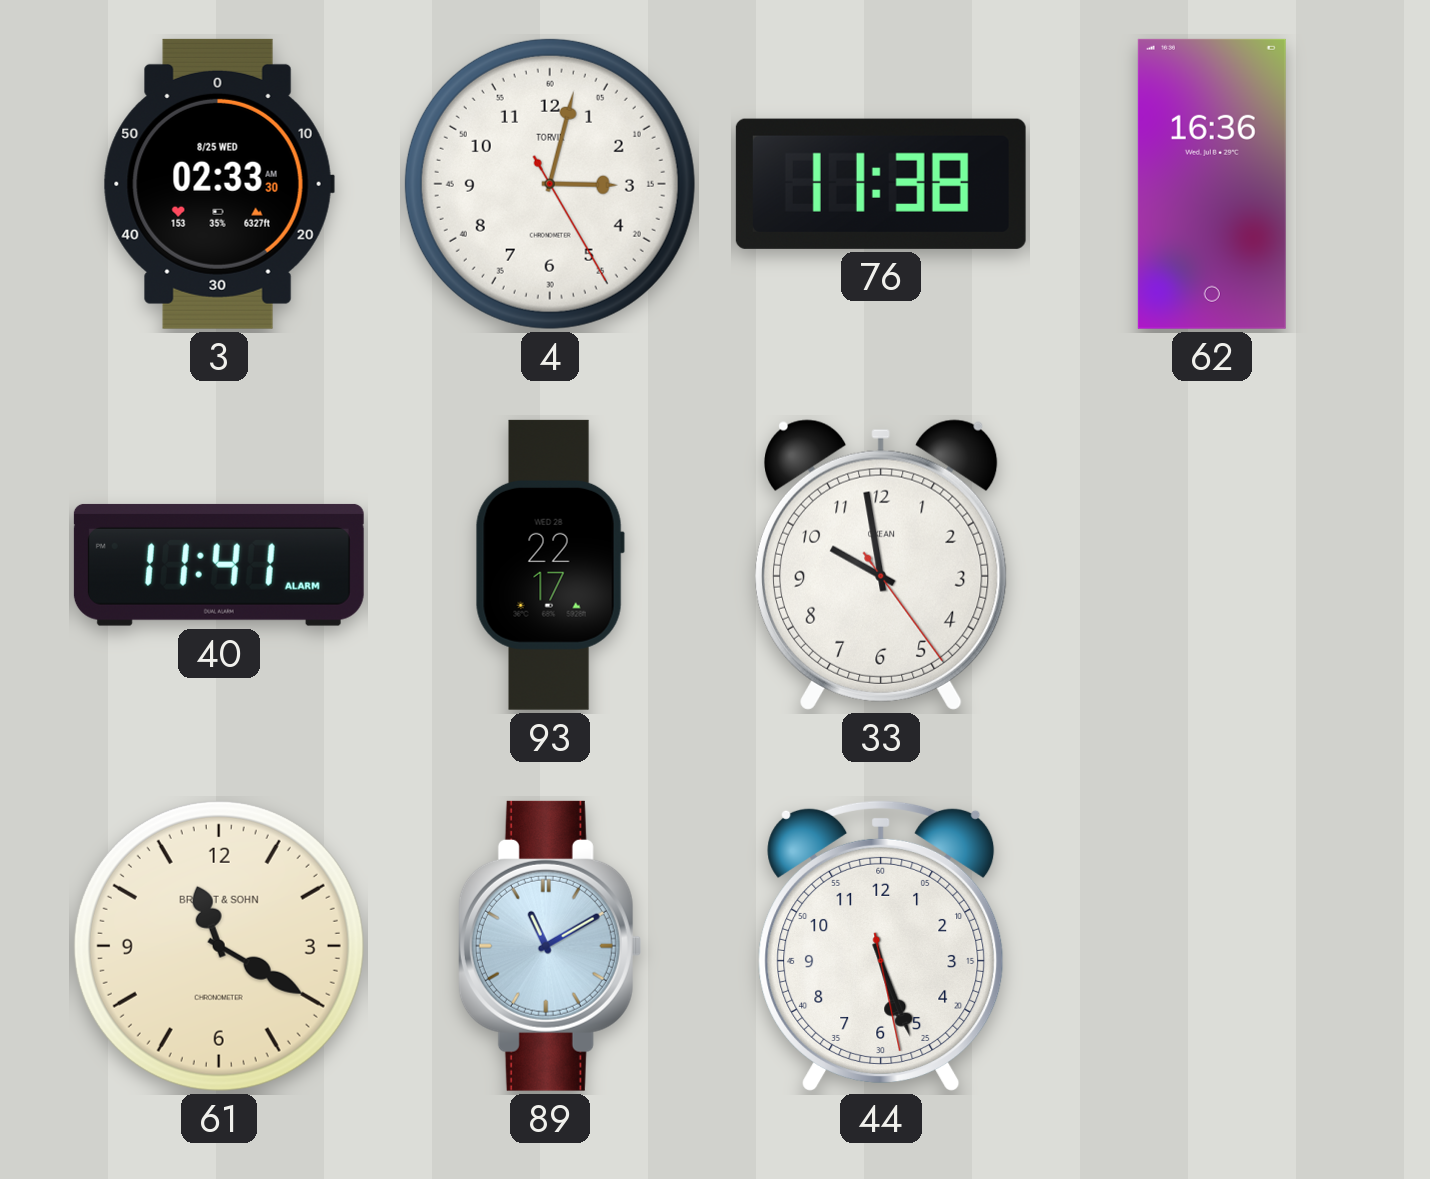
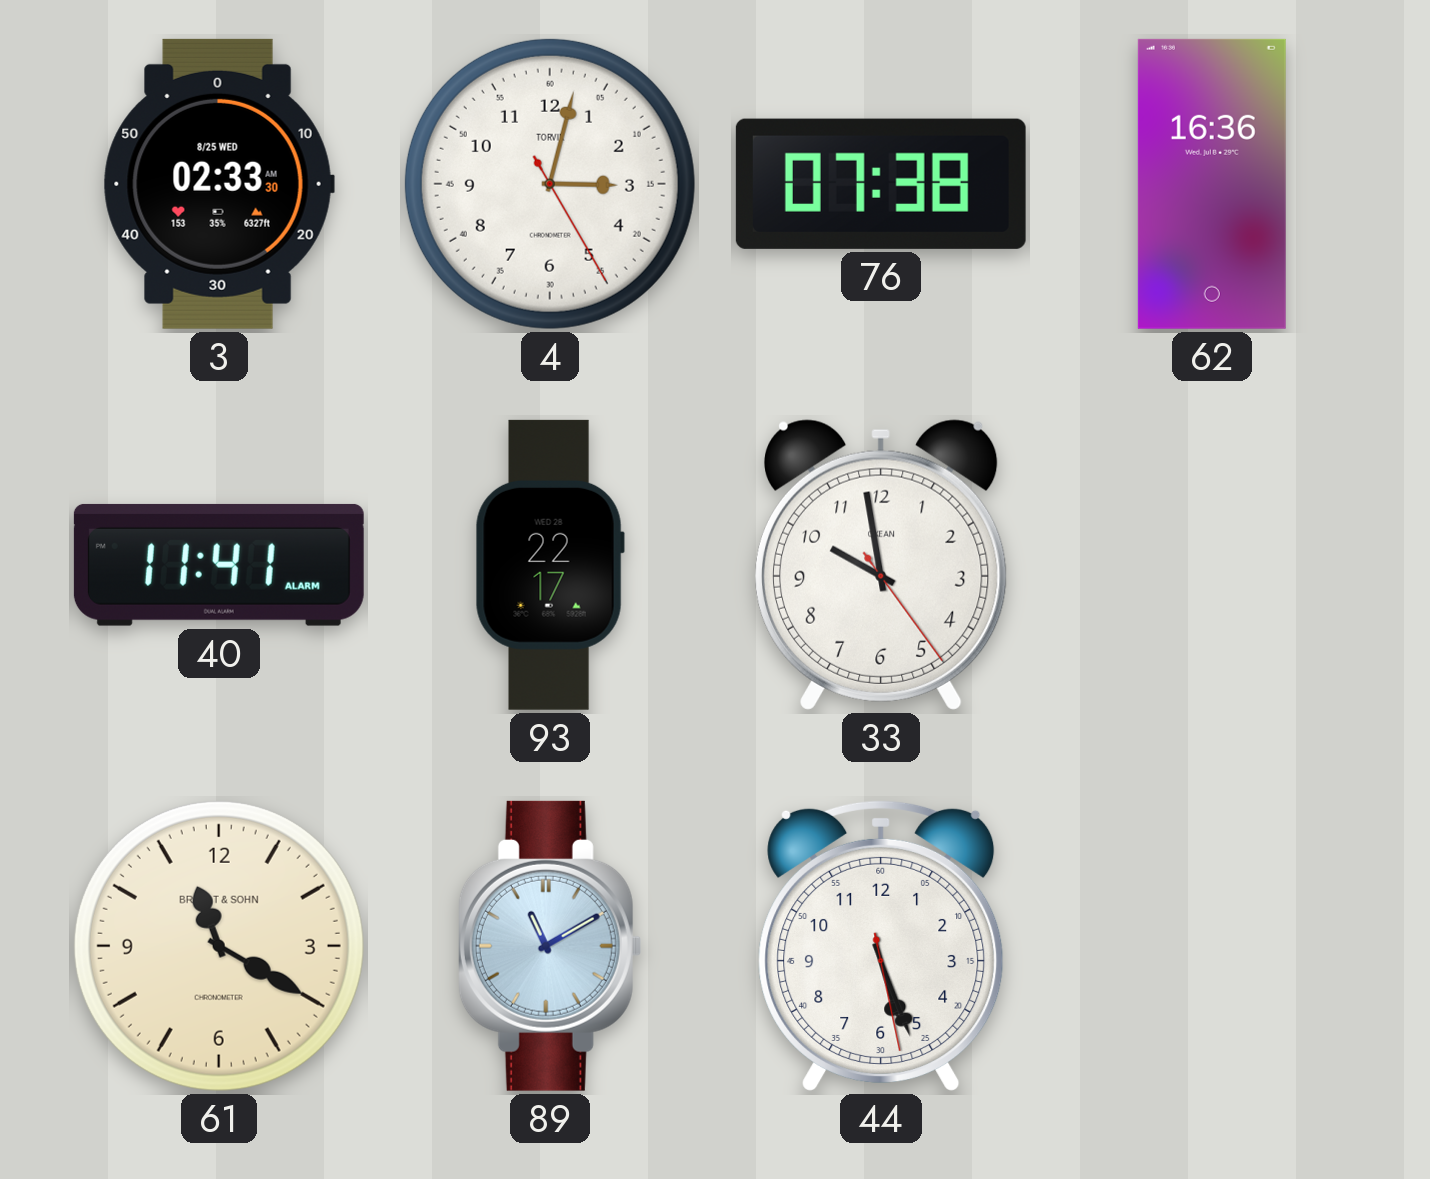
76: 11:38 -> 07:38
